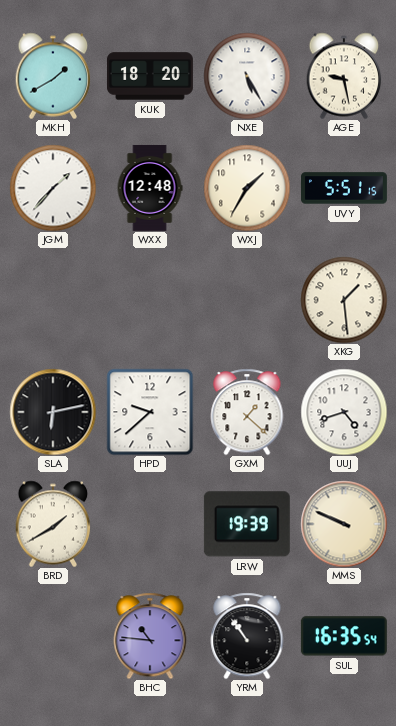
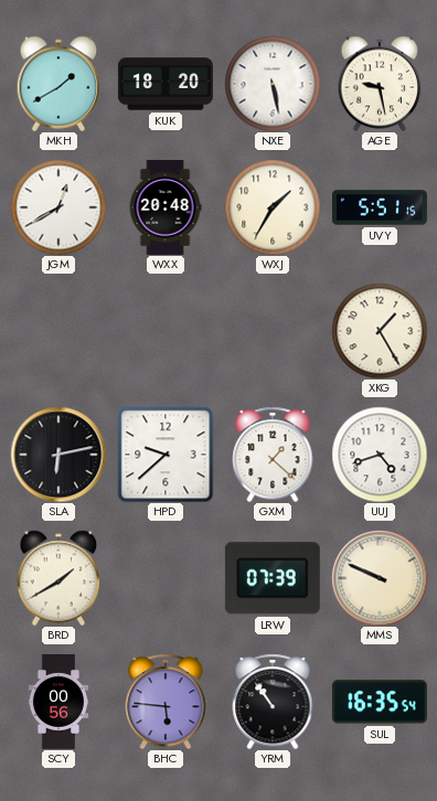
NXE: 5:25 -> 5:28
JGM: 1:37 -> 12:40
WXX: 12:48 -> 20:48
XKG: 1:29 -> 1:25
LRW: 19:39 -> 07:39
SCY: none -> 00:56
BHC: 10:46 -> 5:46
